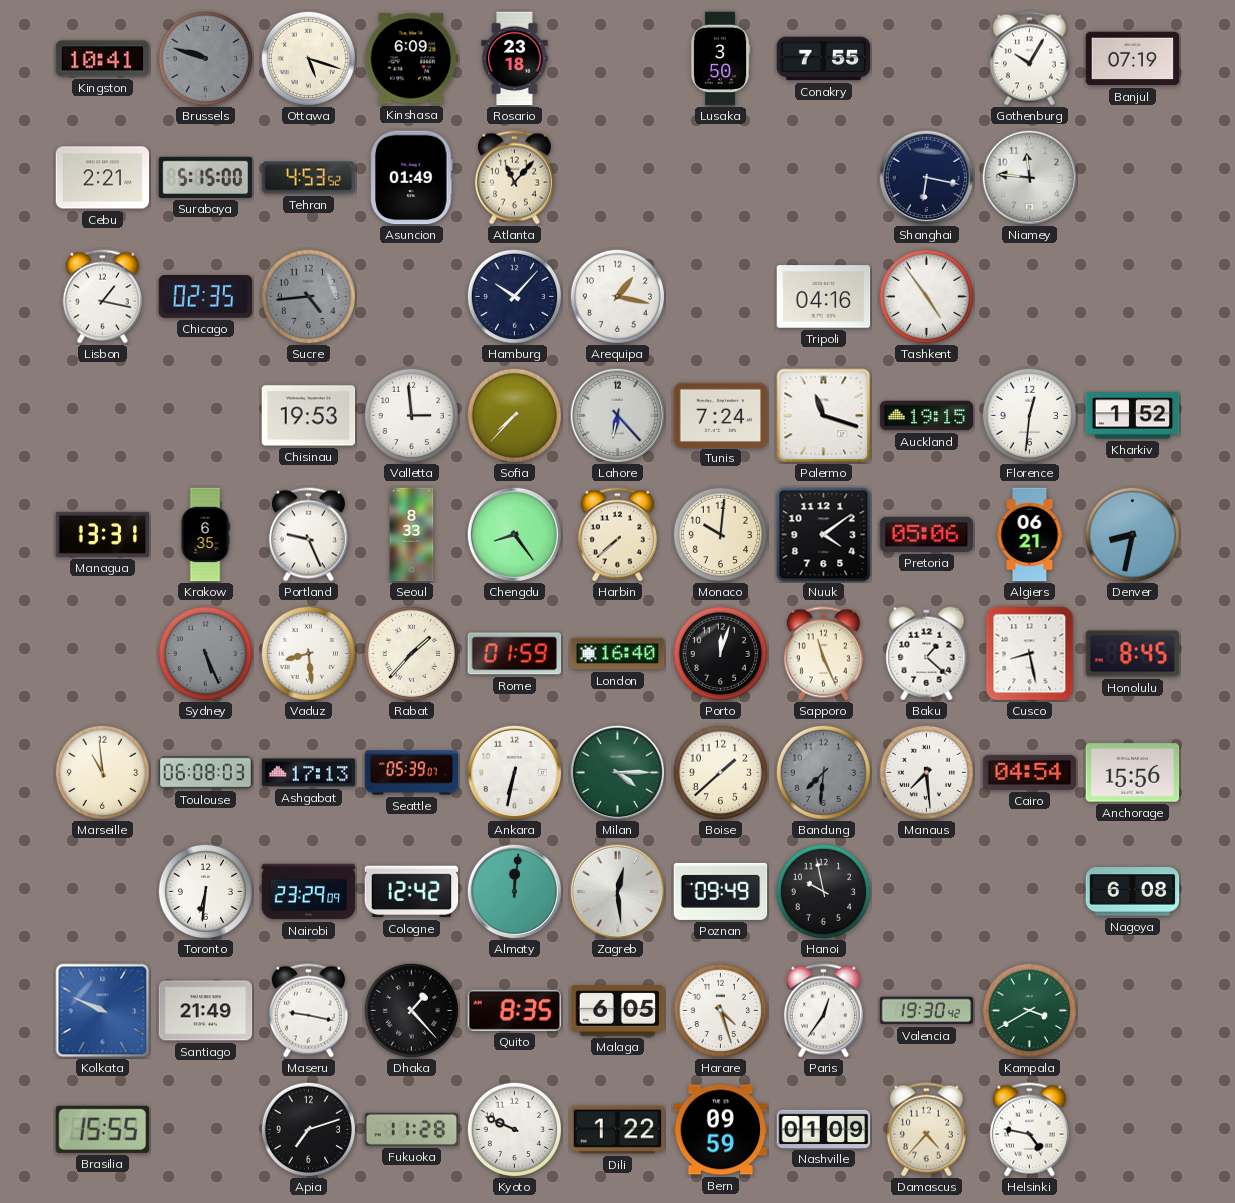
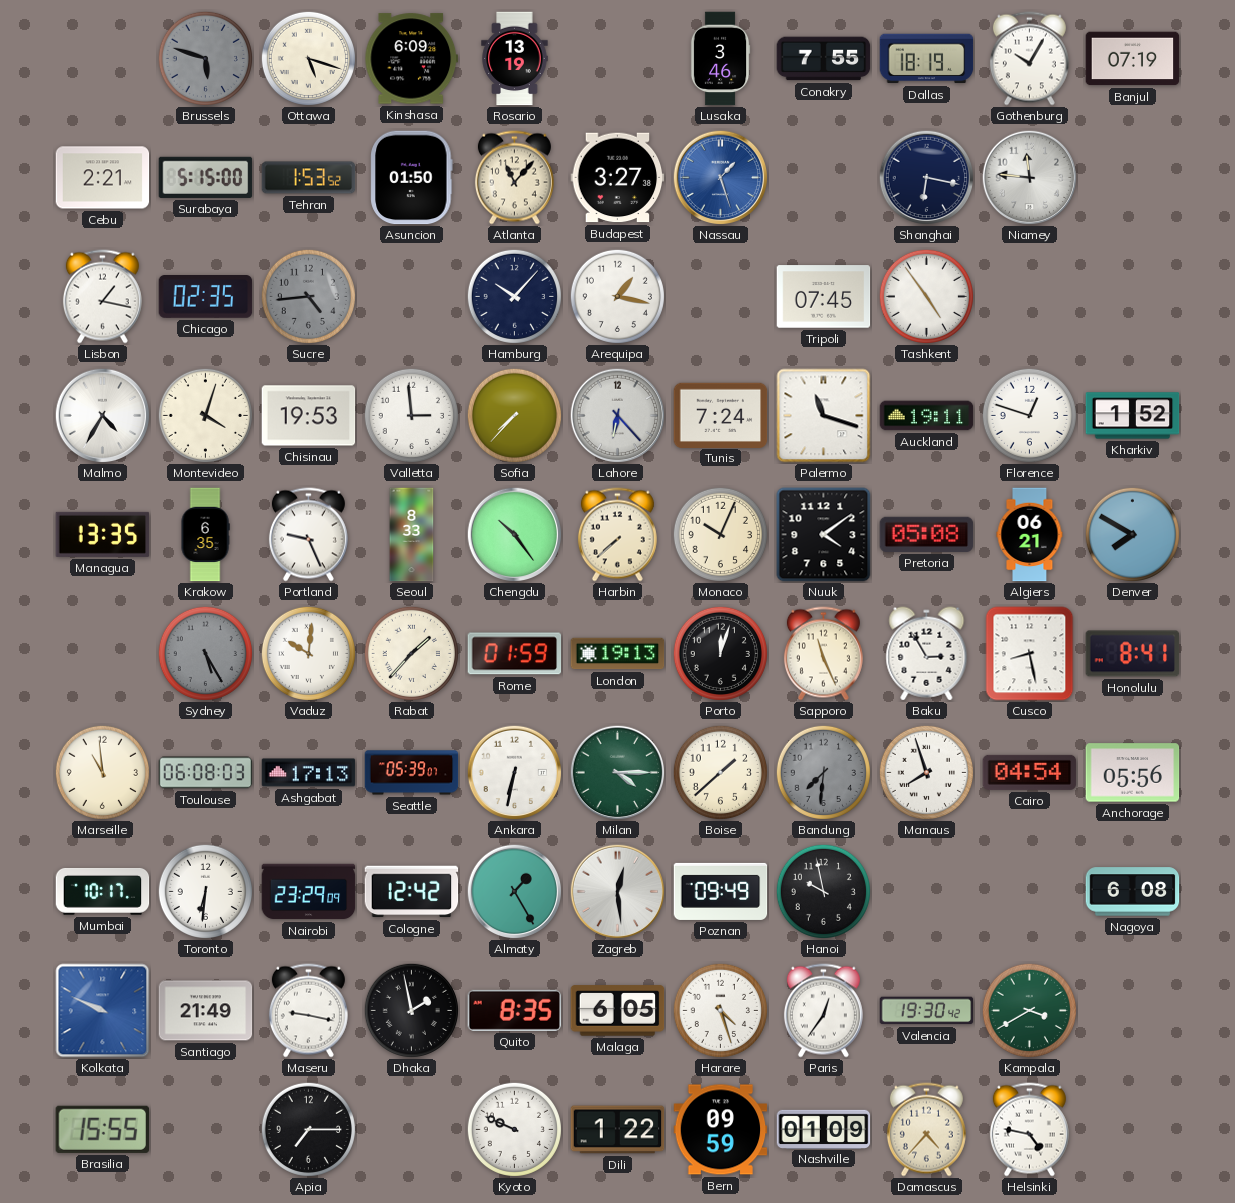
Kingston: 10:41 -> none
Brussels: 9:48 -> 5:48
Rosario: 23:18 -> 13:19
Lusaka: 3:50 -> 3:46
Dallas: none -> 18:19
Tehran: 4:53 -> 1:53
Asuncion: 01:49 -> 01:50
Budapest: none -> 3:27
Nassau: none -> 1:27
Tripoli: 04:16 -> 07:45
Malmo: none -> 4:35
Montevideo: none -> 4:03
Auckland: 19:15 -> 19:11
Florence: 12:31 -> 12:48
Managua: 13:31 -> 13:35
Chengdu: 8:24 -> 10:24
Monaco: 10:01 -> 10:04
Pretoria: 05:06 -> 05:08
Denver: 8:32 -> 7:50
Sydney: 5:26 -> 5:25
Vaduz: 8:29 -> 10:01
London: 16:40 -> 19:13
Baku: 1:22 -> 2:55
Honolulu: 8:45 -> 8:41
Manaus: 7:29 -> 7:57
Anchorage: 15:56 -> 05:56
Mumbai: none -> 10:17
Almaty: 12:01 -> 1:25
Dhaka: 1:23 -> 1:58
Apia: 7:12 -> 7:15
Fukuoka: 11:28 -> none
